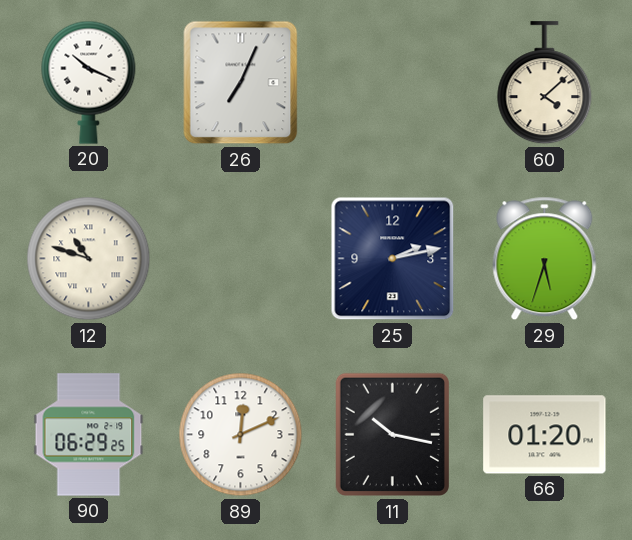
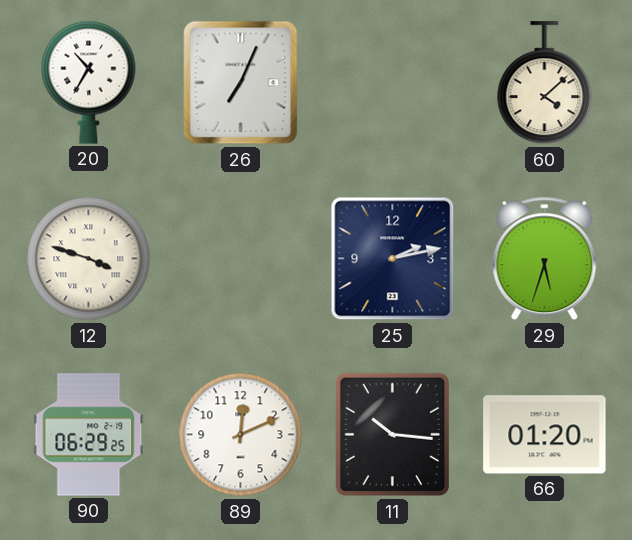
20: 10:19 -> 10:35
12: 10:48 -> 3:48
11: 10:17 -> 10:16
